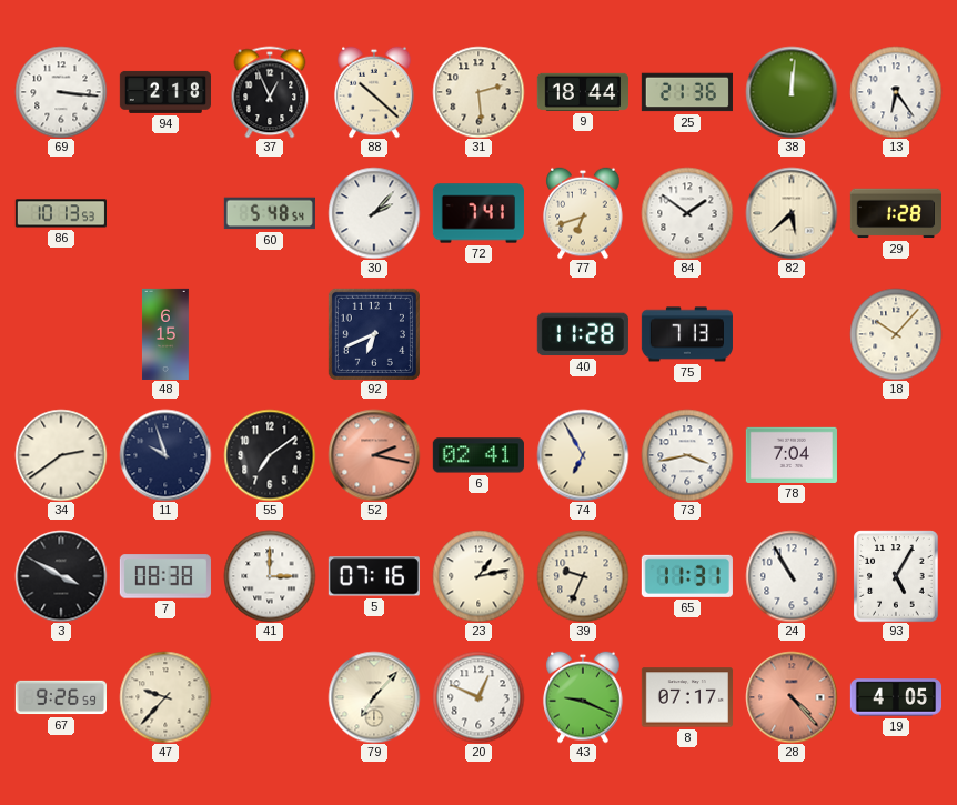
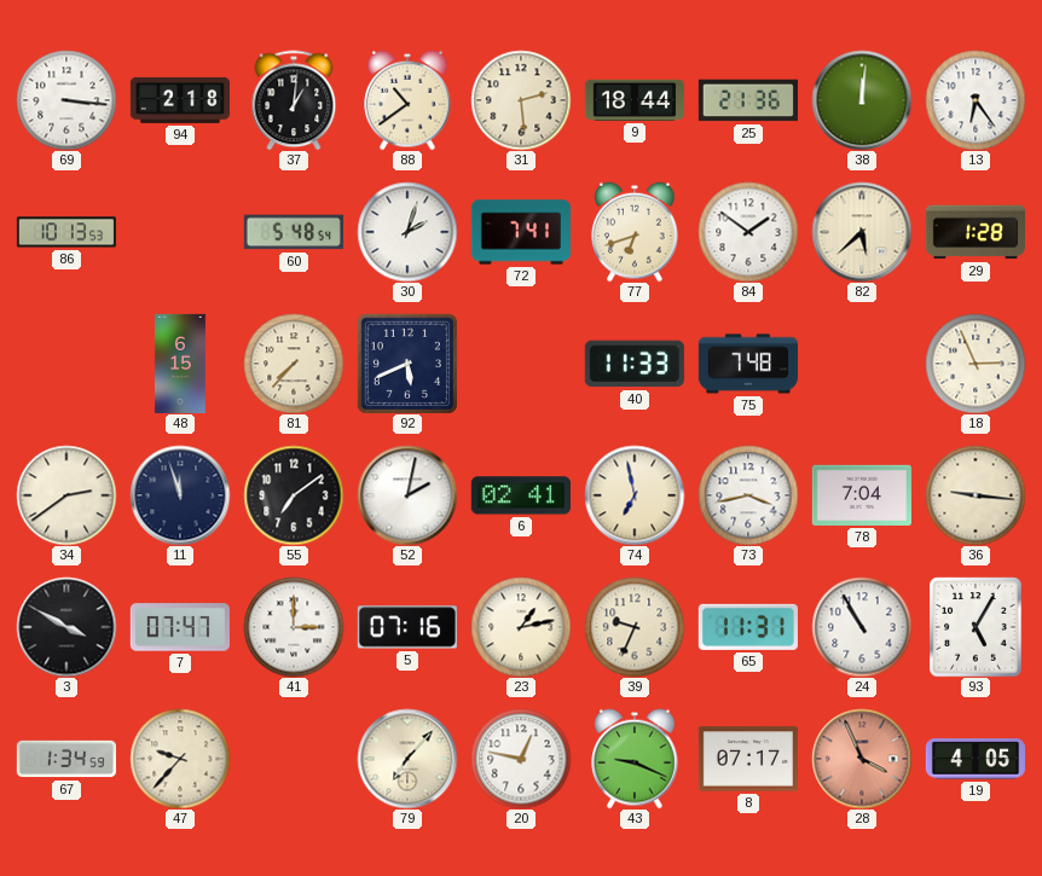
37: 12:56 -> 1:01
88: 10:22 -> 10:39
30: 2:07 -> 2:03
81: none -> 7:37
92: 6:41 -> 5:41
40: 11:28 -> 11:33
75: 7:13 -> 7:48
18: 10:07 -> 2:56
11: 9:57 -> 11:57
52: 2:17 -> 2:02
52 dial: salmon -> white
74: 6:55 -> 6:58
36: none -> 9:16
7: 08:38 -> 07:47
67: 9:26 -> 1:34
20: 12:49 -> 12:47
28: 4:23 -> 3:56
